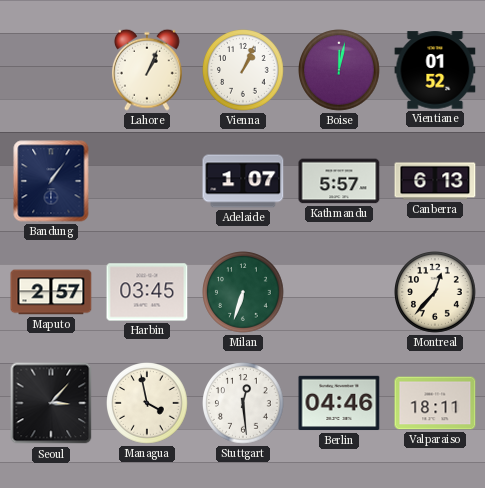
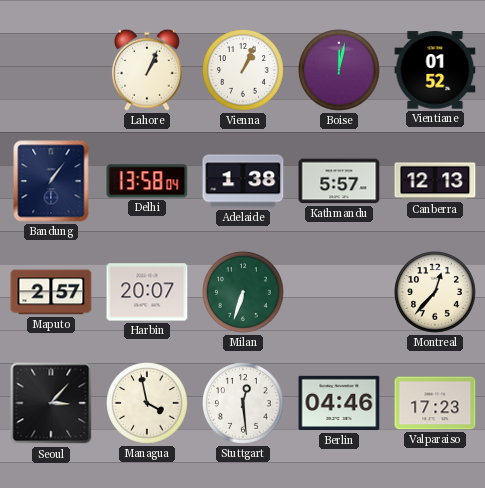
Delhi: none -> 13:58
Adelaide: 1:07 -> 1:38
Canberra: 6:13 -> 12:13
Harbin: 03:45 -> 20:07
Valparaiso: 18:11 -> 17:23
